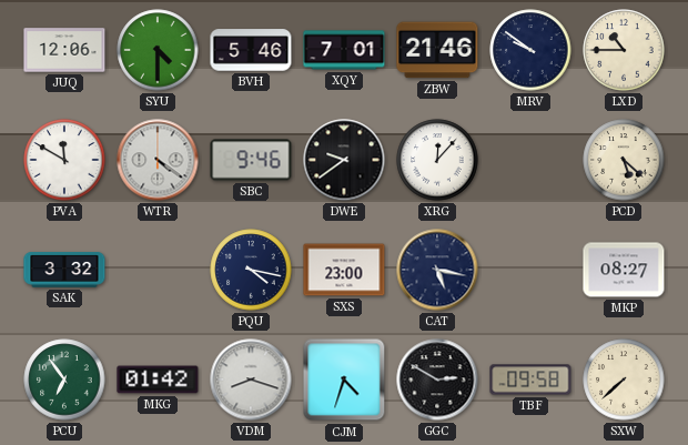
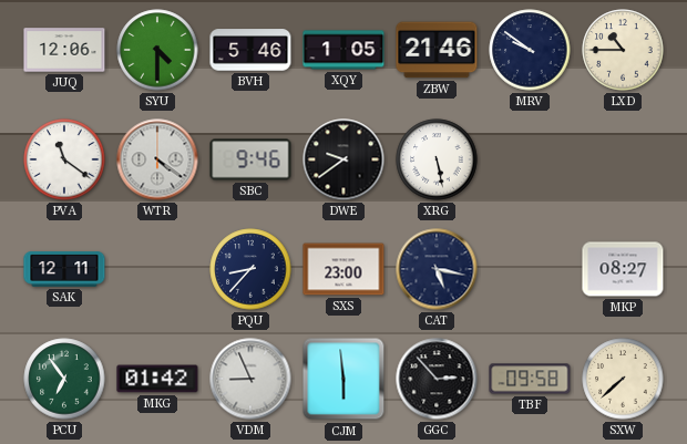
XQY: 7:01 -> 1:05
PVA: 11:50 -> 11:21
XRG: 12:07 -> 5:28
PCD: 5:22 -> none
SAK: 3:32 -> 12:11
PQU: 4:17 -> 8:37
VDM: 8:18 -> 8:56
CJM: 4:33 -> 5:59
GGC: 2:50 -> 2:53
